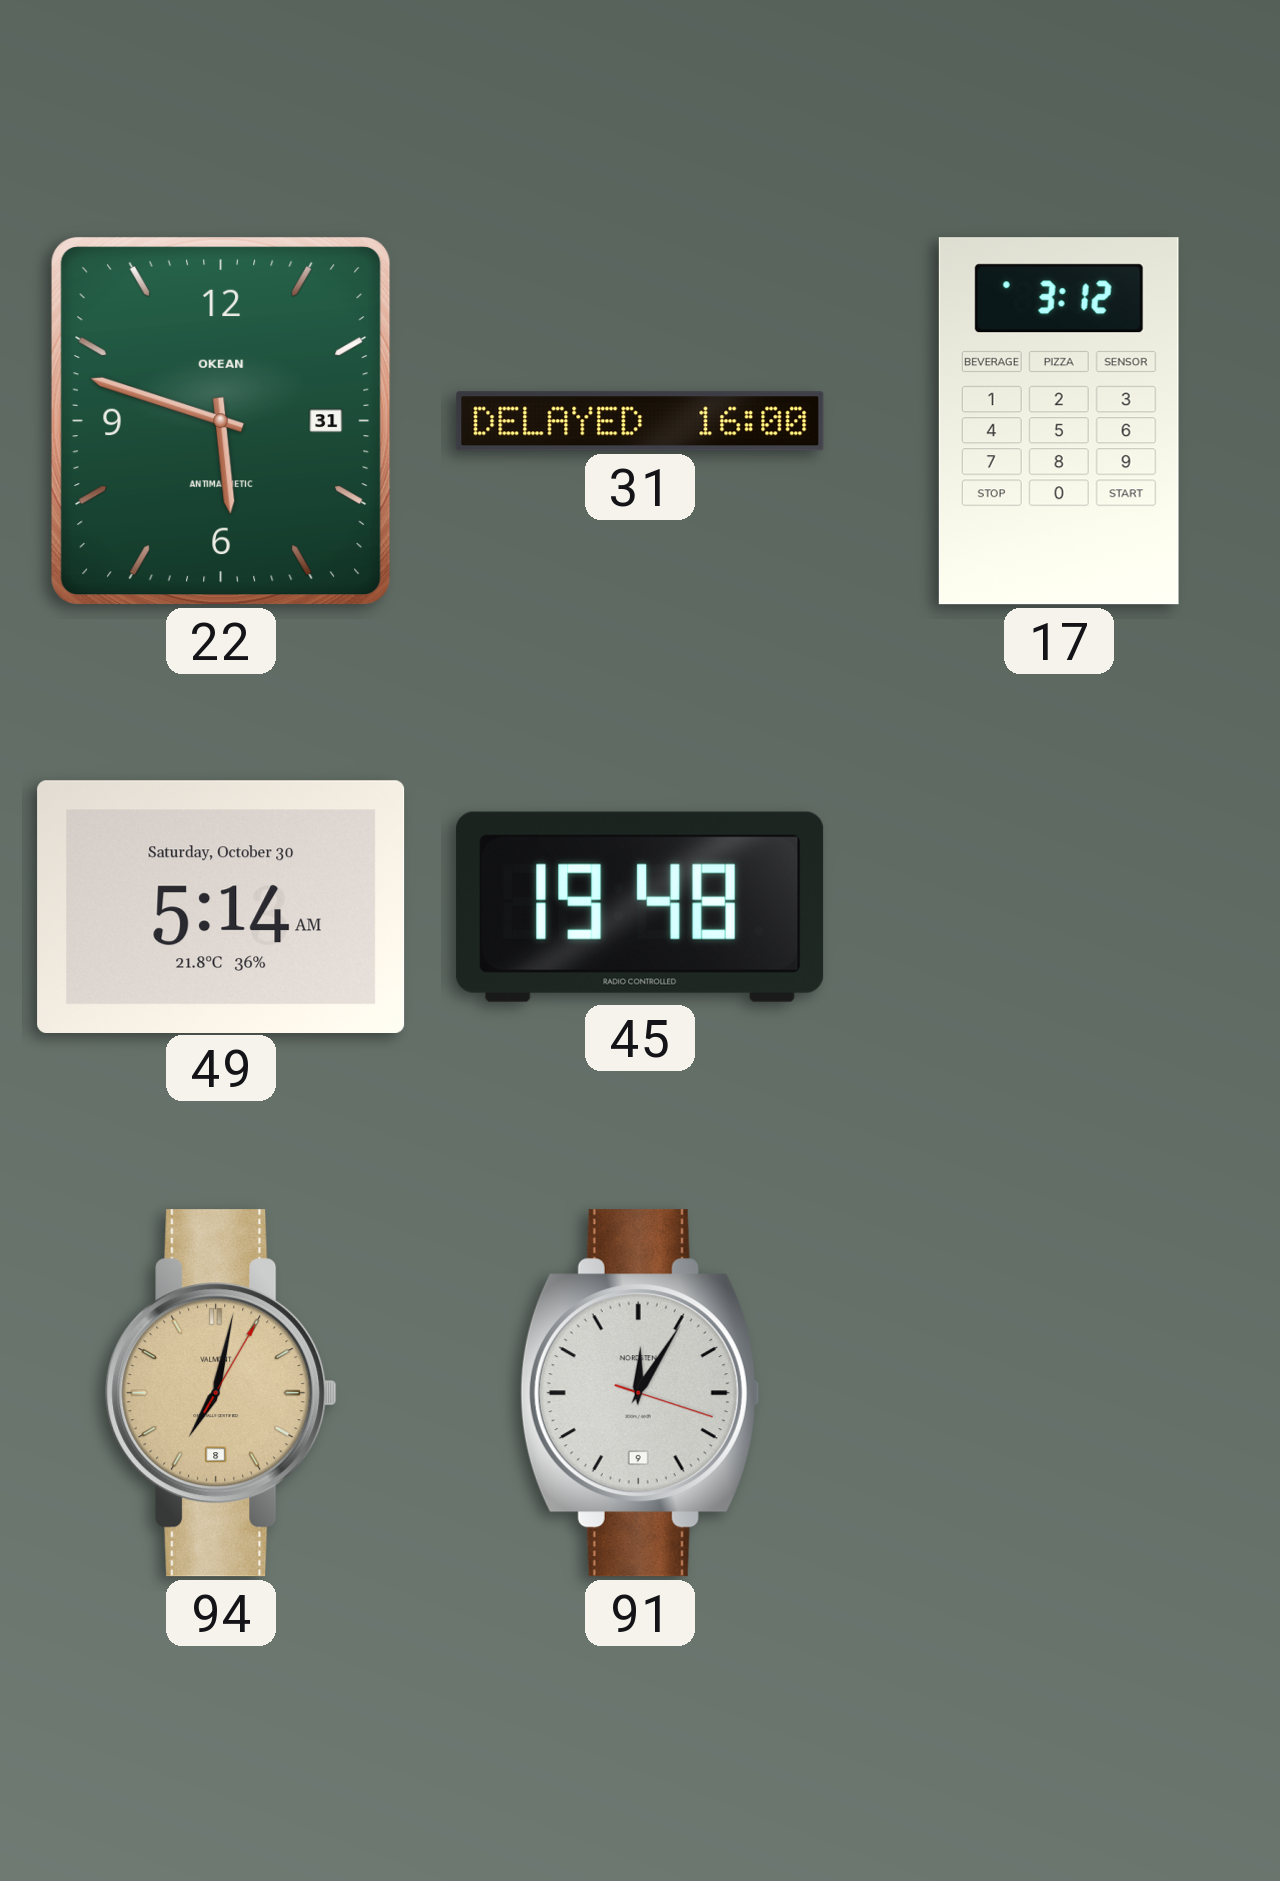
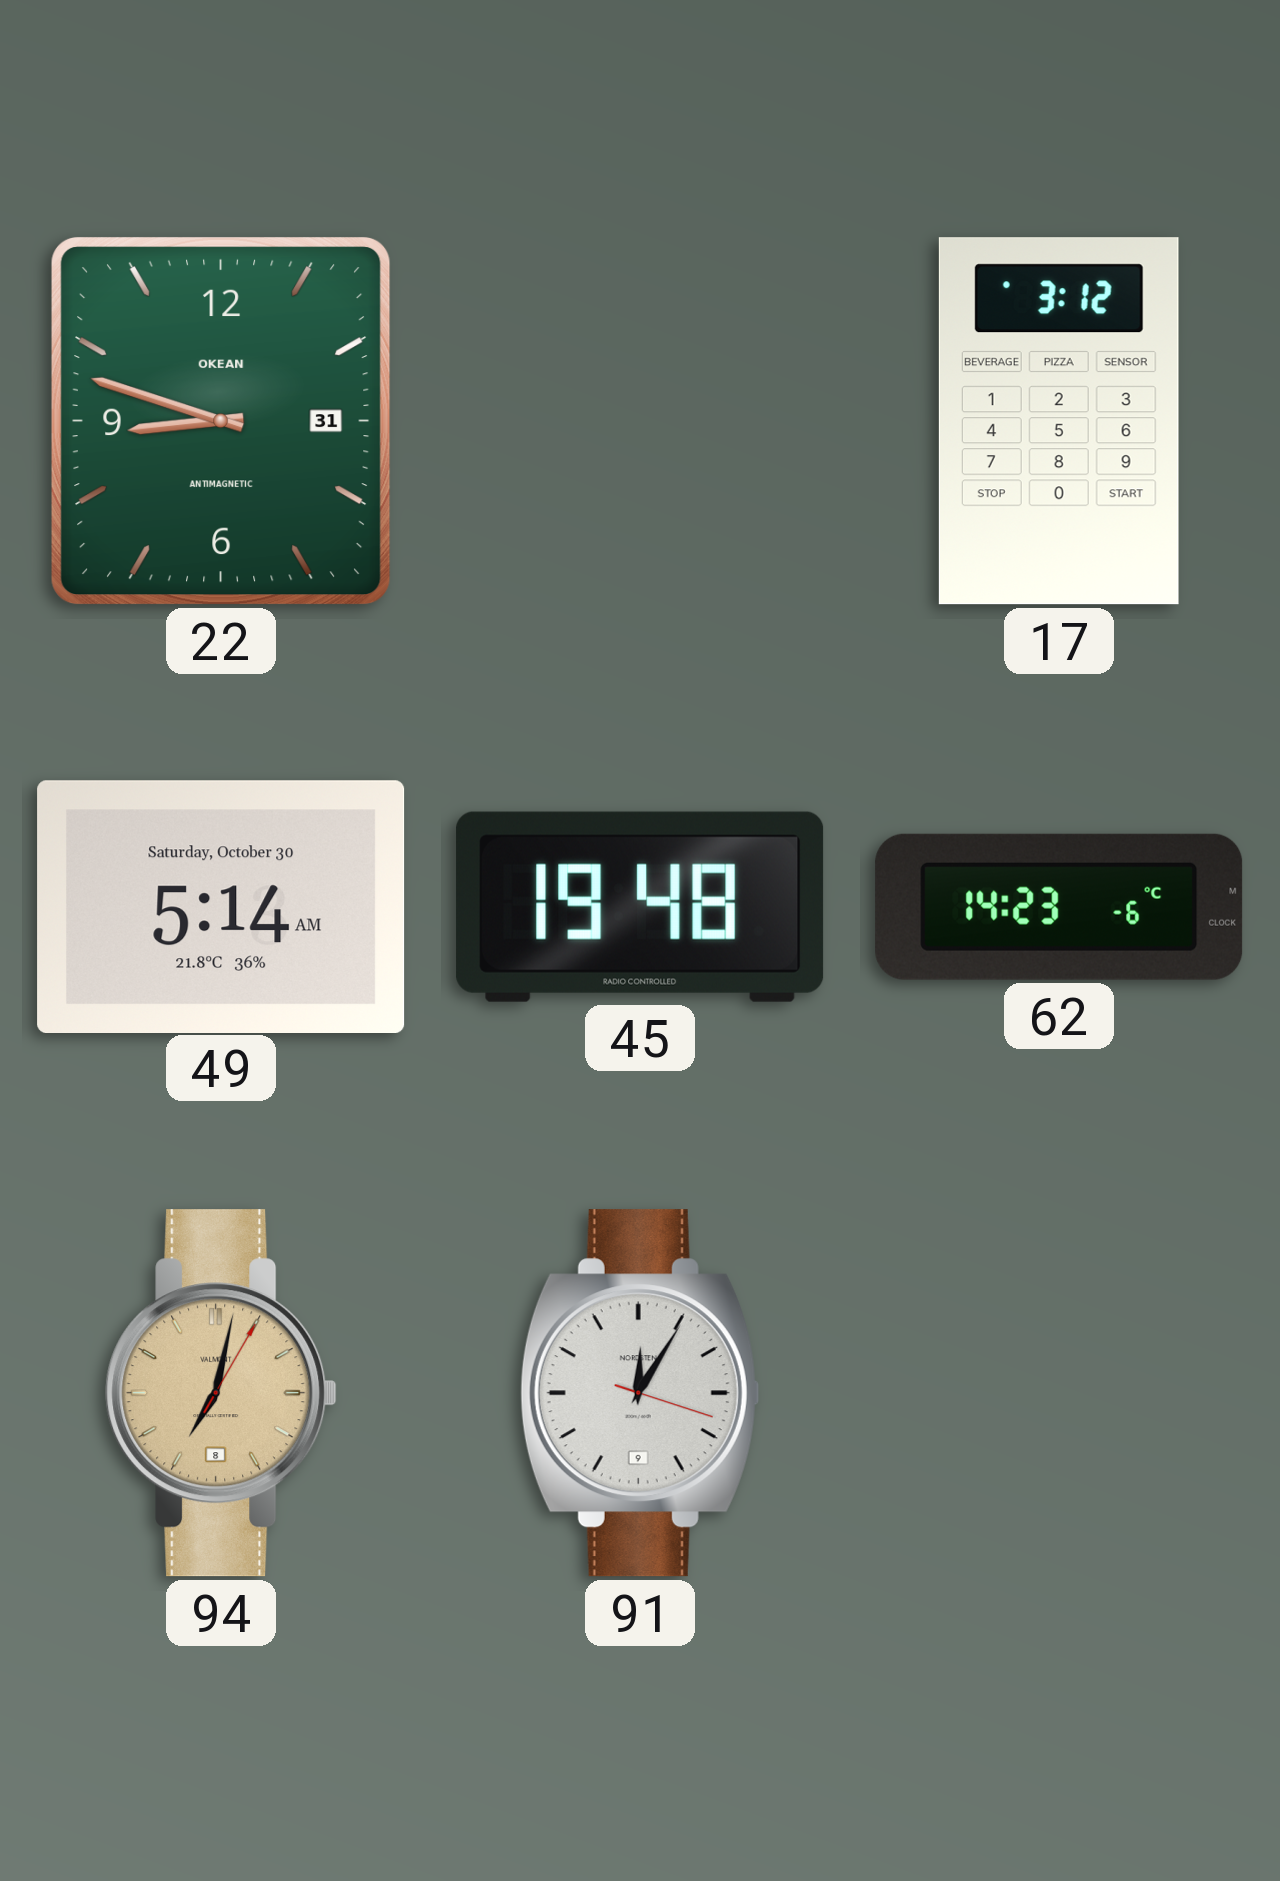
22: 5:48 -> 8:48
31: 16:00 -> none
62: none -> 14:23
